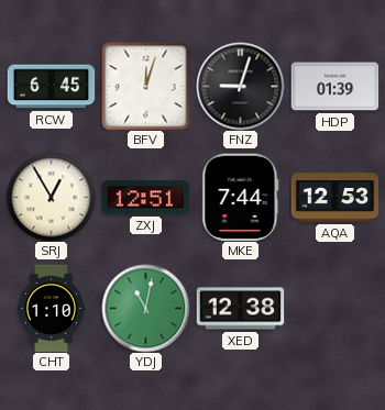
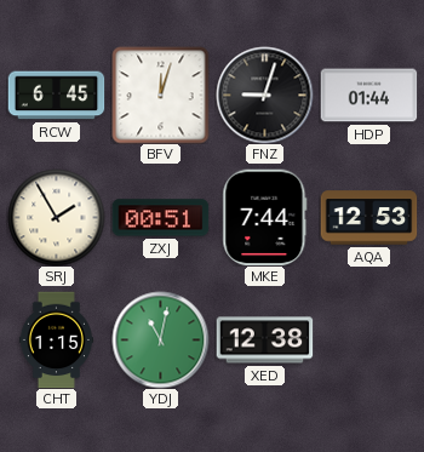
HDP: 01:39 -> 01:44
SRJ: 12:55 -> 1:55
ZXJ: 12:51 -> 00:51
CHT: 1:10 -> 1:15
